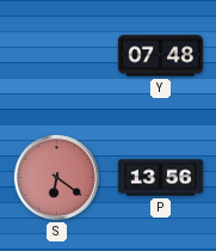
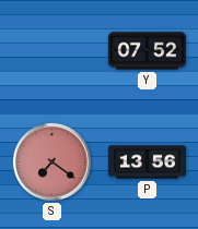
Y: 07:48 -> 07:52
S: 6:21 -> 7:21
